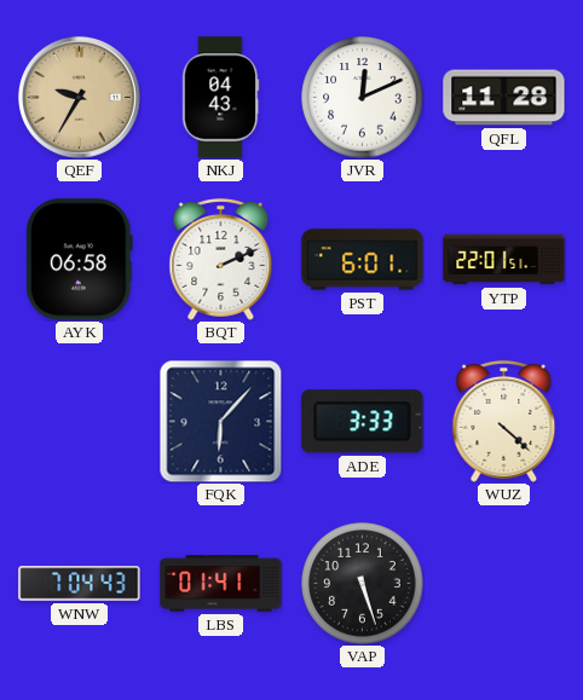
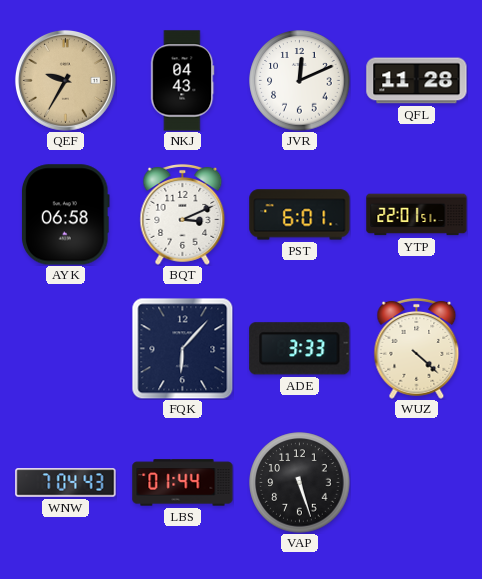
BQT: 2:11 -> 3:11
LBS: 01:41 -> 01:44
